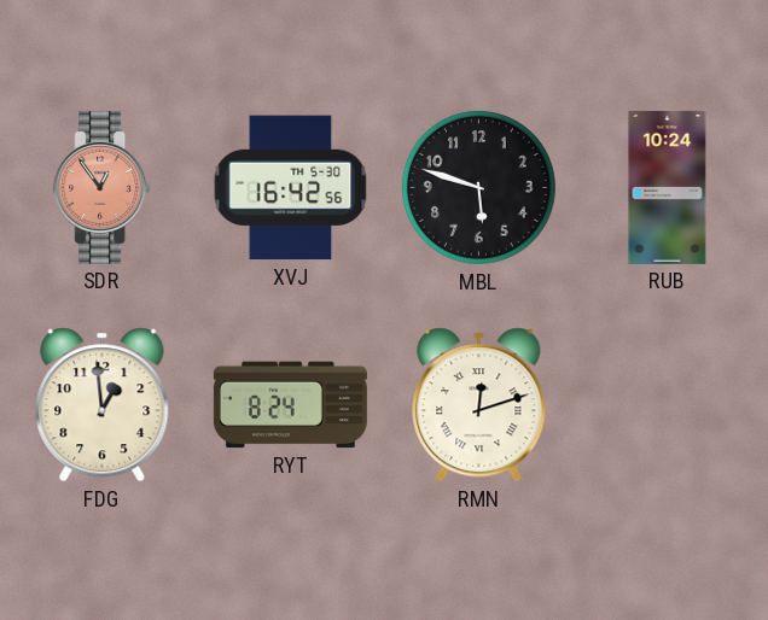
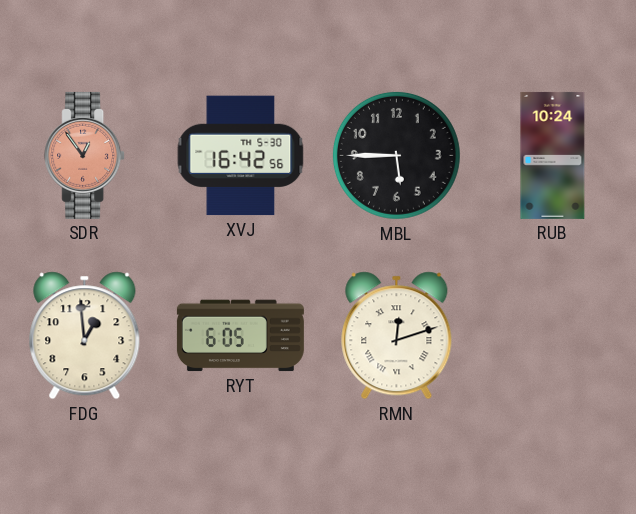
MBL: 5:48 -> 5:45
RYT: 8:24 -> 6:05
